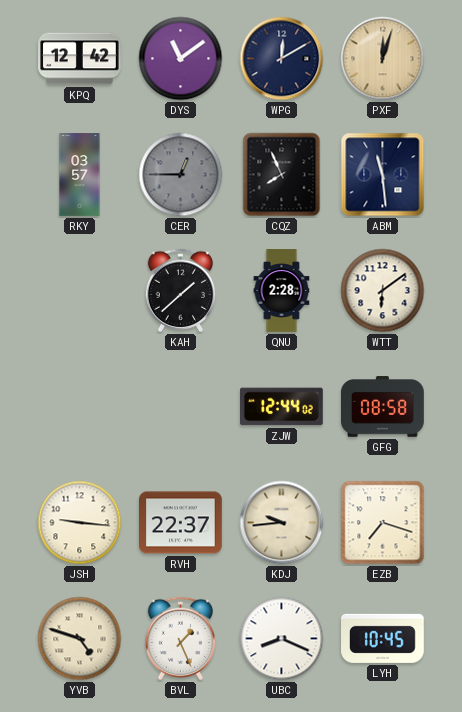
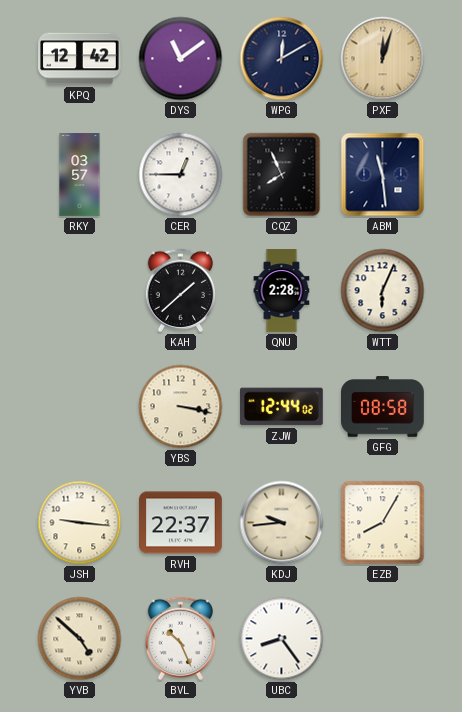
CER dial: grey -> white
WTT: 6:09 -> 6:04
YBS: none -> 3:17
EZB: 7:18 -> 8:05
YVB: 4:48 -> 4:52
BVL: 1:26 -> 10:26
UBC: 8:19 -> 8:24
LYH: 10:45 -> none
